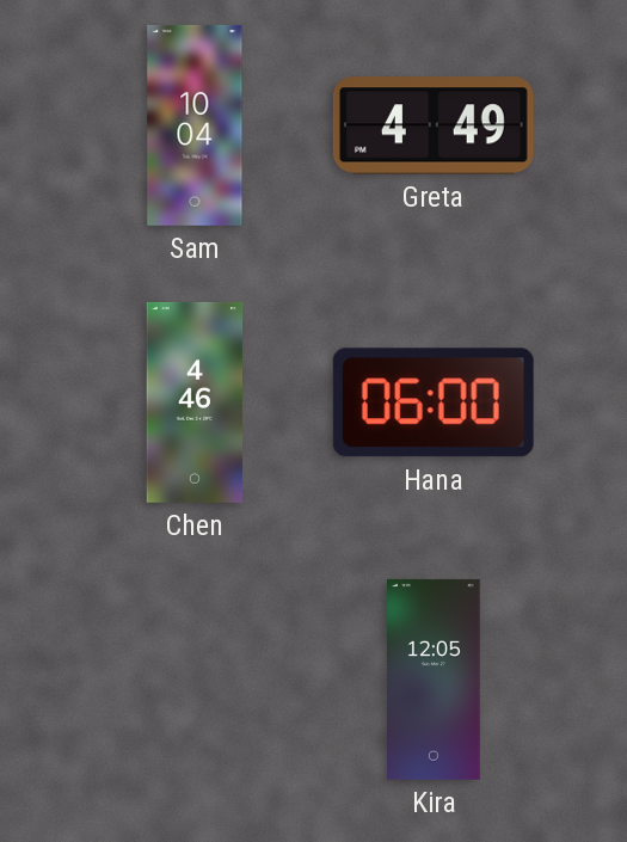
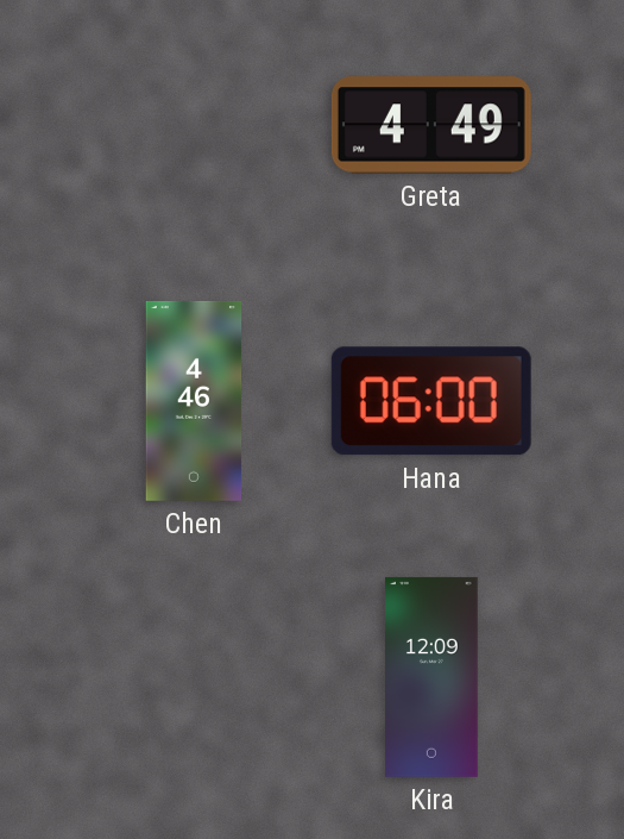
Sam: 10:04 -> none
Kira: 12:05 -> 12:09
